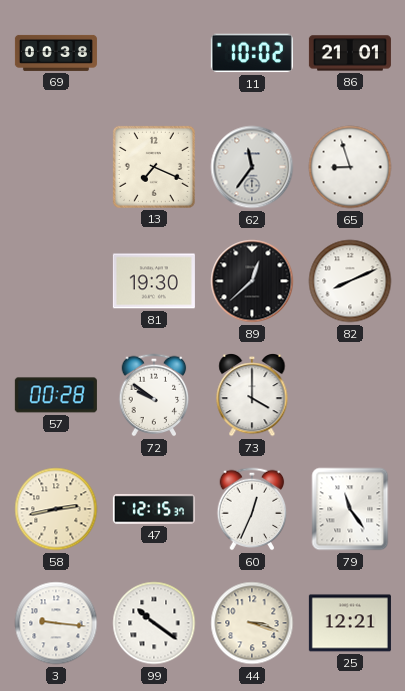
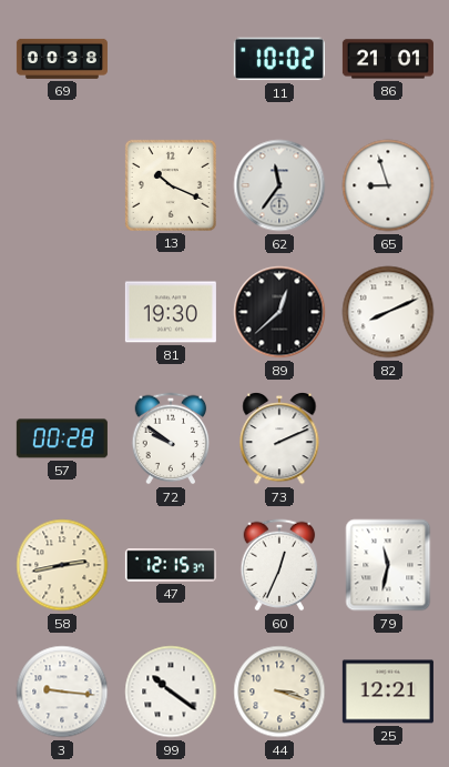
13: 7:19 -> 10:19
73: 4:00 -> 2:11
79: 11:24 -> 11:32
